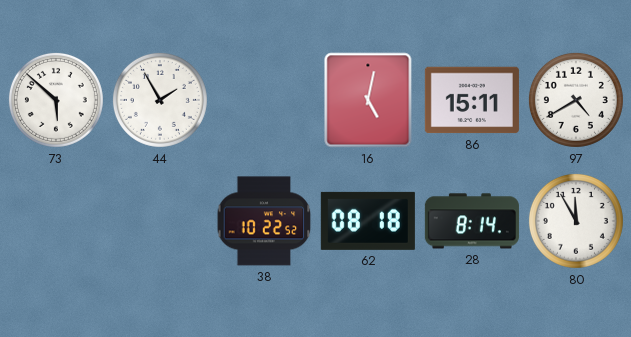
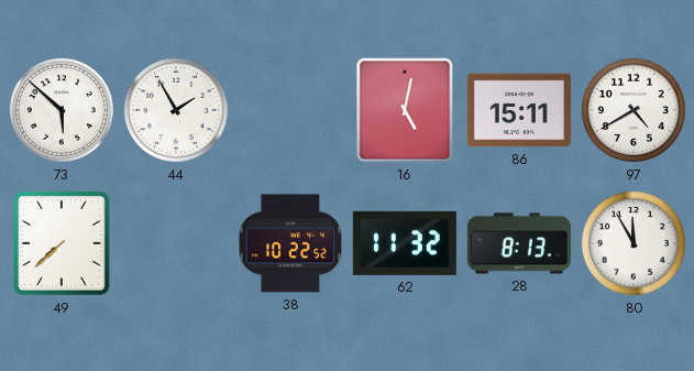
49: none -> 7:38
62: 08:18 -> 11:32
28: 8:14 -> 8:13
